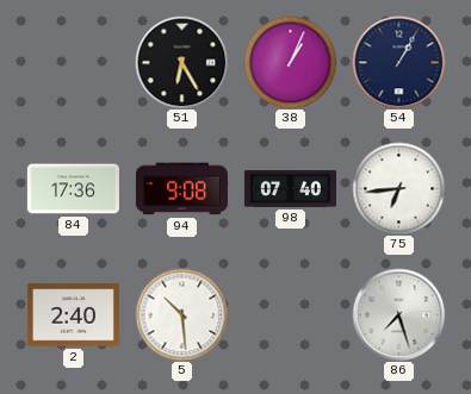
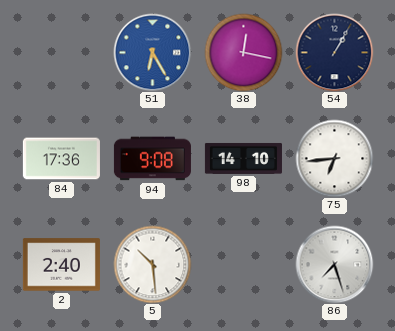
51 dial: black -> blue
38: 1:04 -> 12:17
98: 07:40 -> 14:10
